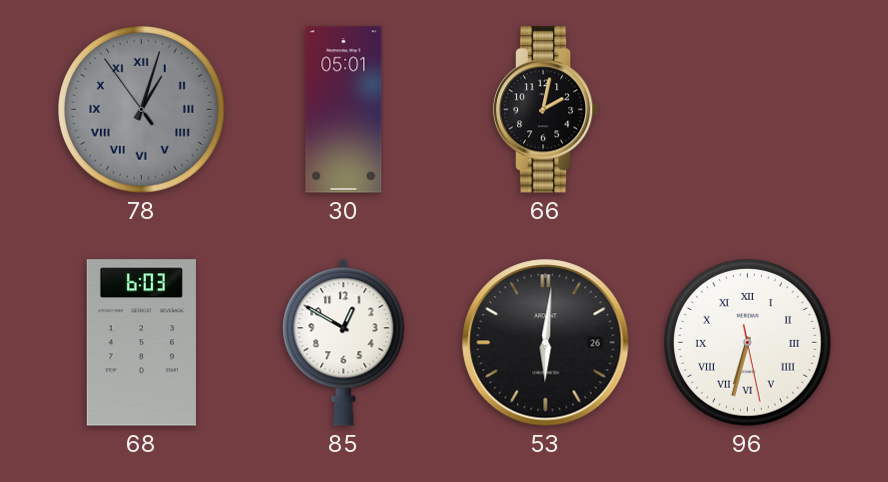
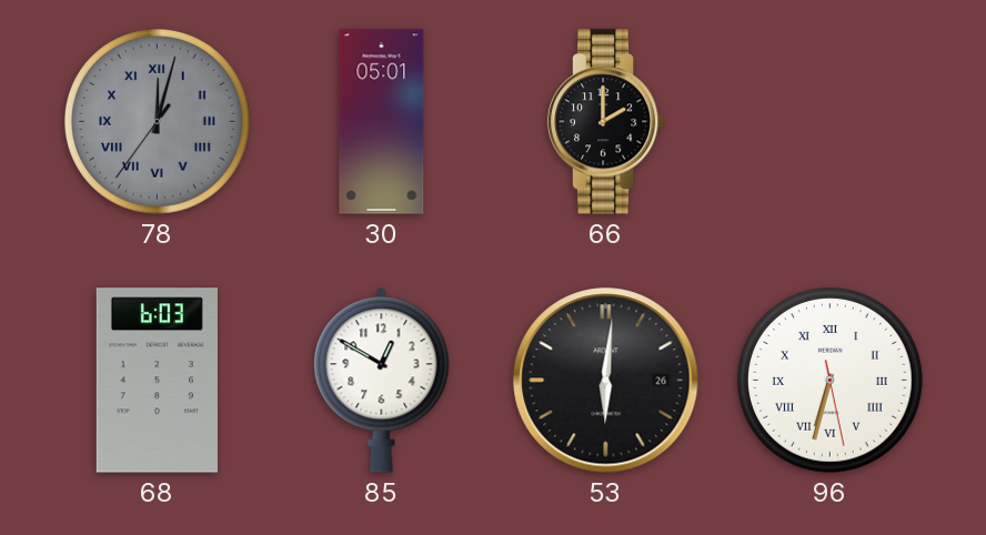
78: 1:02 -> 12:02
66: 2:02 -> 2:00
